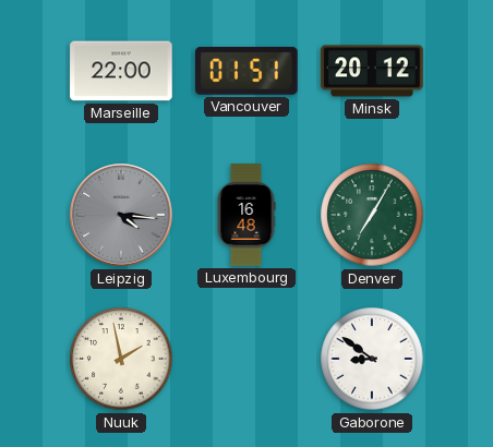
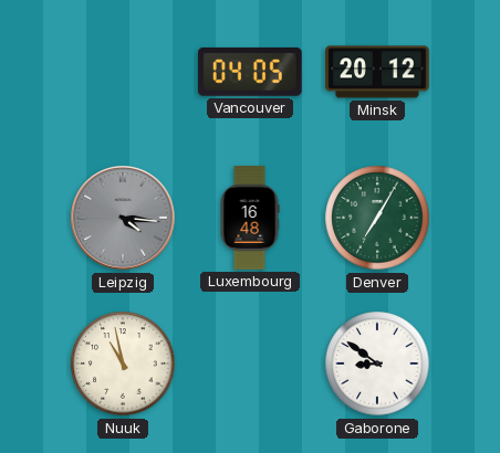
Marseille: 22:00 -> none
Vancouver: 01:51 -> 04:05
Nuuk: 1:58 -> 10:58
